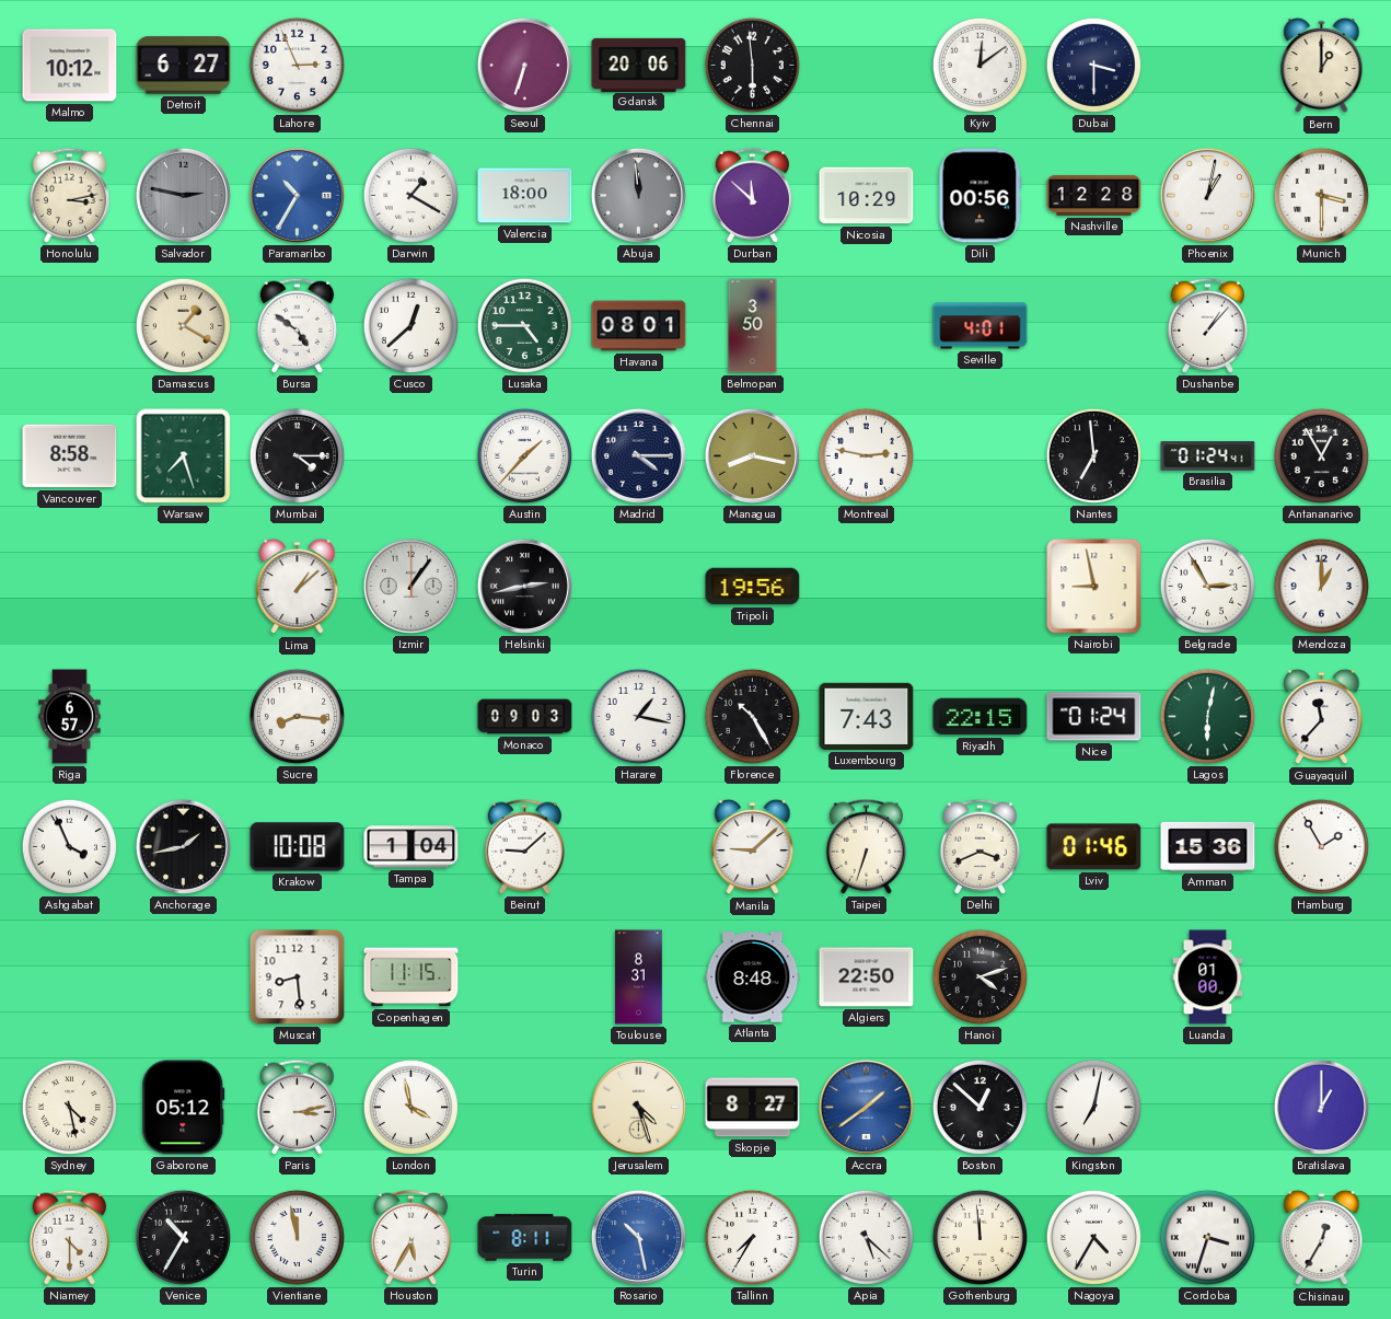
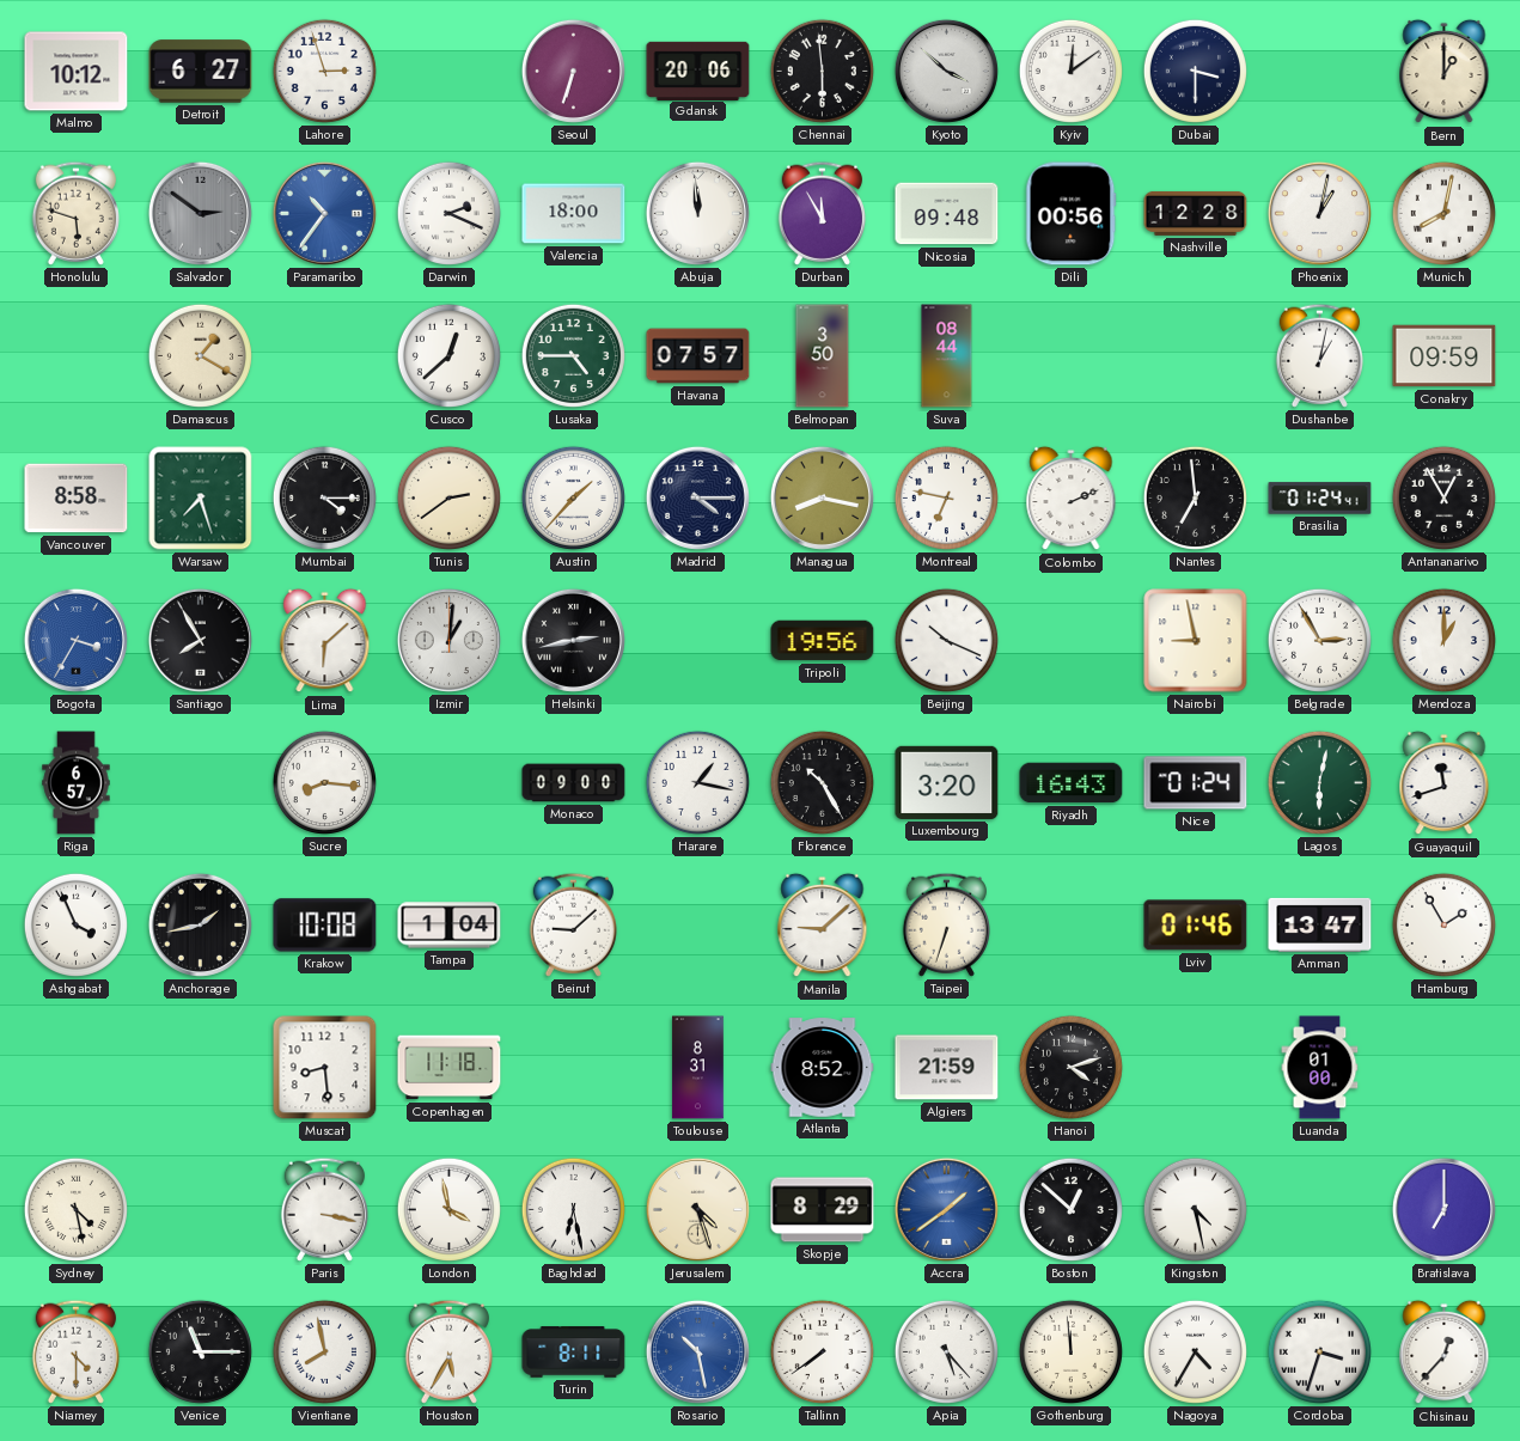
Lahore: 2:56 -> 2:57
Kyoto: none -> 3:52
Honolulu: 3:13 -> 5:48
Salvador: 2:47 -> 2:51
Paramaribo: 10:35 -> 10:36
Darwin: 1:20 -> 2:19
Abuja dial: grey -> white
Durban: 11:52 -> 11:55
Nicosia: 10:29 -> 09:48
Munich: 3:30 -> 8:02
Bursa: 4:51 -> none
Havana: 08:01 -> 07:57
Suva: none -> 08:44
Seville: 4:01 -> none
Dushanbe: 1:07 -> 1:02
Conakry: none -> 09:59
Tunis: none -> 2:39
Montreal: 2:47 -> 6:47
Colombo: none -> 2:11
Bogota: none -> 3:35
Santiago: none -> 7:55
Lima: 1:08 -> 6:08
Izmir: 1:06 -> 1:01
Beijing: none -> 10:19
Monaco: 09:03 -> 09:00
Luxembourg: 7:43 -> 3:20
Riyadh: 22:15 -> 16:43
Guayaquil: 11:37 -> 11:42
Delhi: 3:41 -> none
Amman: 15:36 -> 13:47
Copenhagen: 11:15 -> 11:18
Atlanta: 8:48 -> 8:52
Algiers: 22:50 -> 21:59
Gaborone: 05:12 -> none
Paris: 3:13 -> 3:17
Baghdad: none -> 6:28
Skopje: 8:27 -> 8:29
Kingston: 7:02 -> 4:28
Bratislava: 1:00 -> 7:00
Venice: 10:35 -> 11:15
Vientiane: 11:58 -> 7:58
Tallinn: 7:35 -> 7:39
Apia: 5:22 -> 5:23
Chisinau: 12:35 -> 12:37
